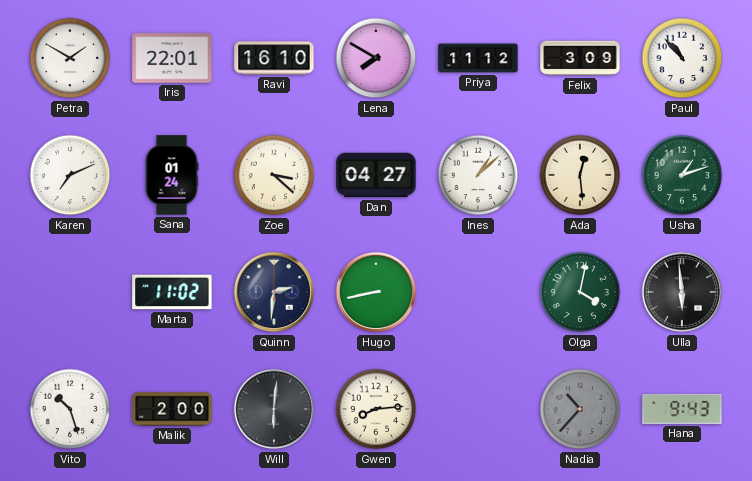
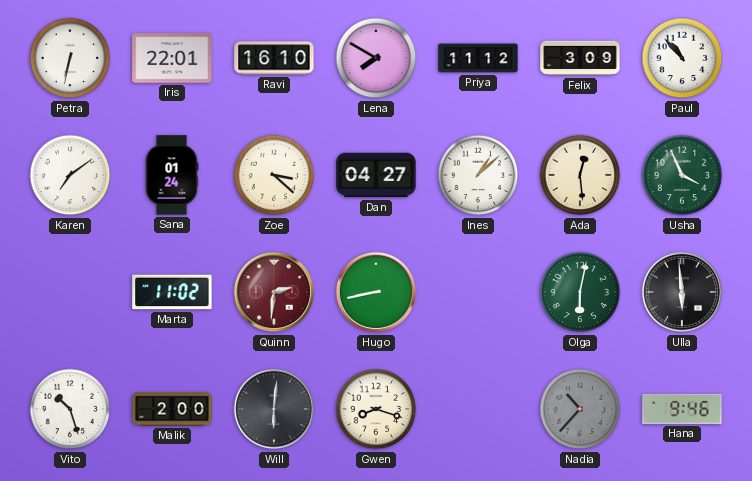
Petra: 1:50 -> 6:32
Karen: 7:11 -> 7:09
Usha: 1:12 -> 3:56
Quinn dial: navy -> burgundy
Olga: 4:02 -> 6:02
Gwen: 8:14 -> 8:18
Hana: 9:43 -> 9:46
